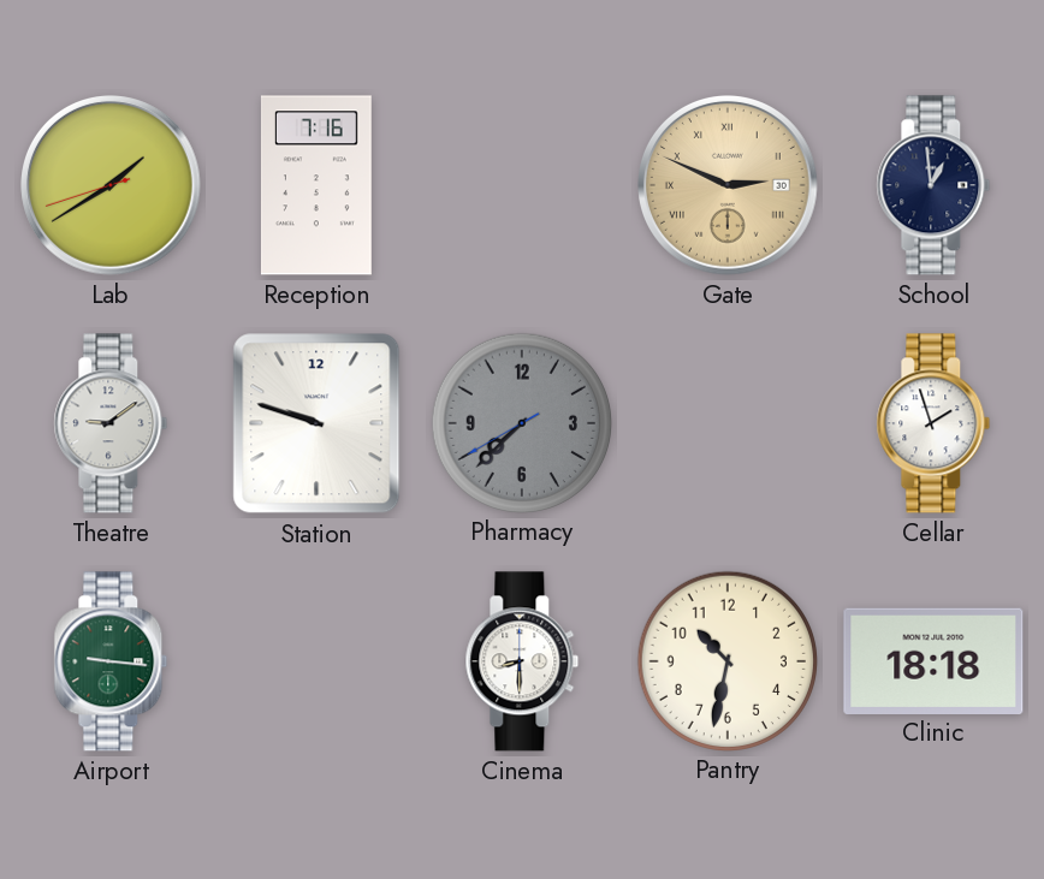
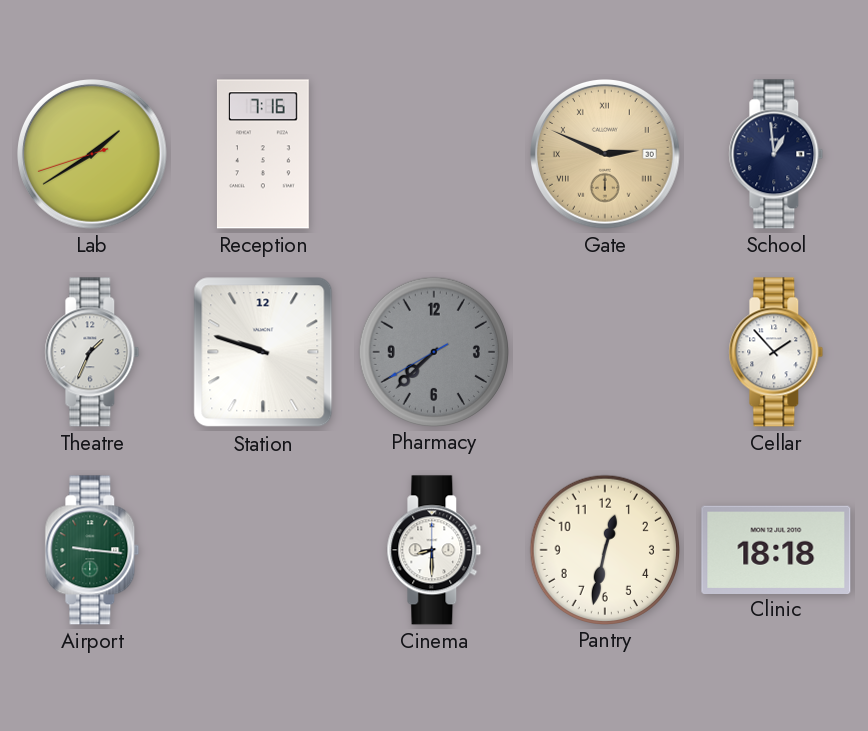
Theatre: 9:09 -> 1:34
Cellar: 1:57 -> 1:53
Pantry: 10:32 -> 12:32
